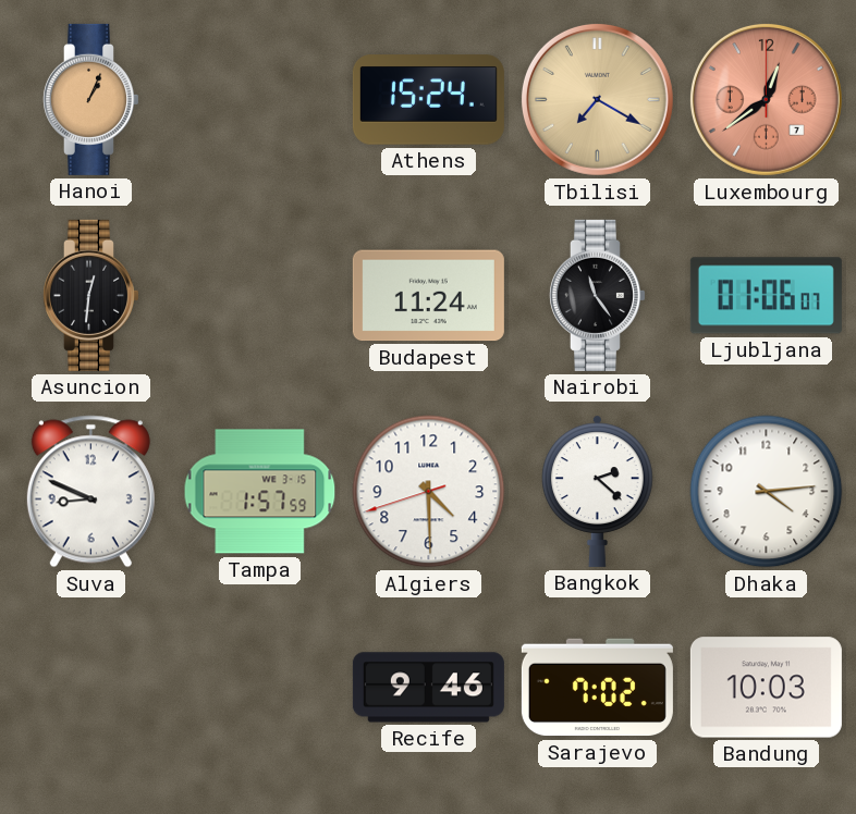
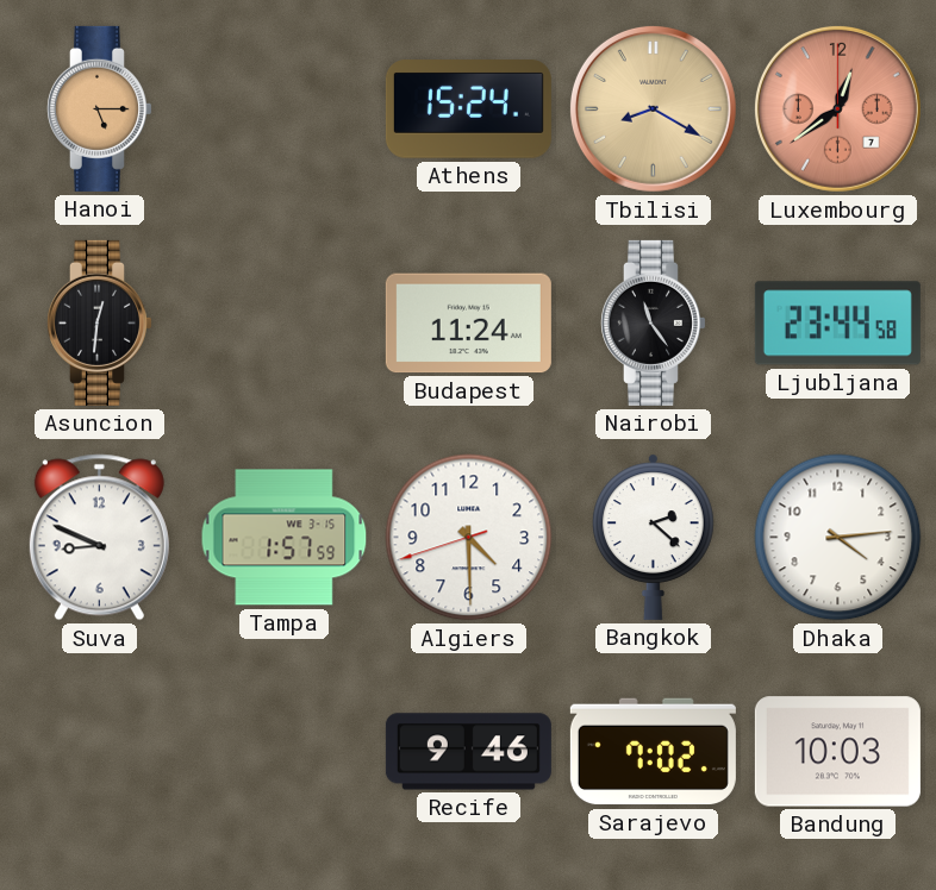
Hanoi: 1:04 -> 5:15
Tbilisi: 7:20 -> 8:20
Ljubljana: 01:06 -> 23:44
